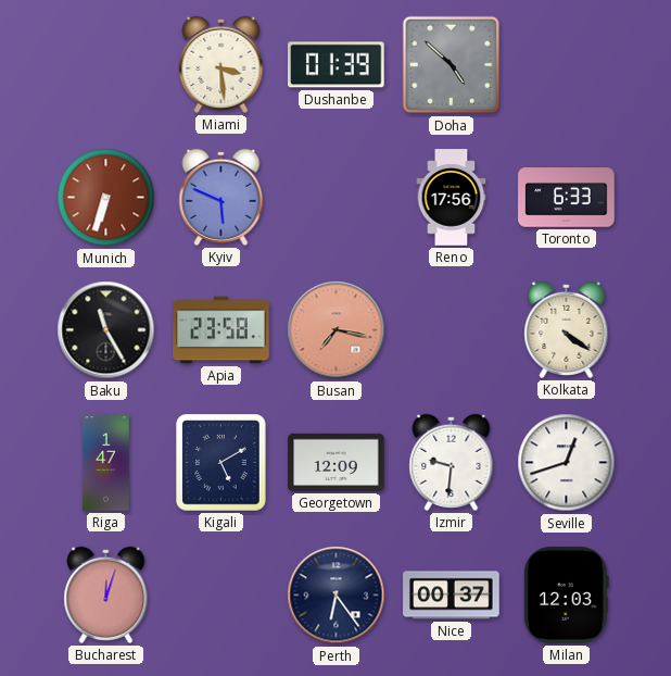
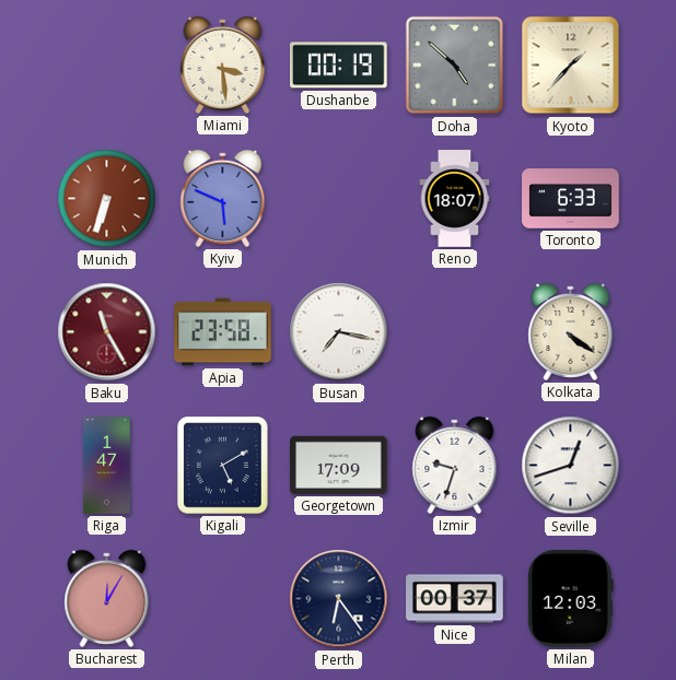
Dushanbe: 01:39 -> 00:19
Kyoto: none -> 1:37
Reno: 17:56 -> 18:07
Baku dial: black -> burgundy
Busan dial: salmon -> white
Georgetown: 12:09 -> 17:09
Izmir: 9:31 -> 9:33
Bucharest: 12:03 -> 12:05
